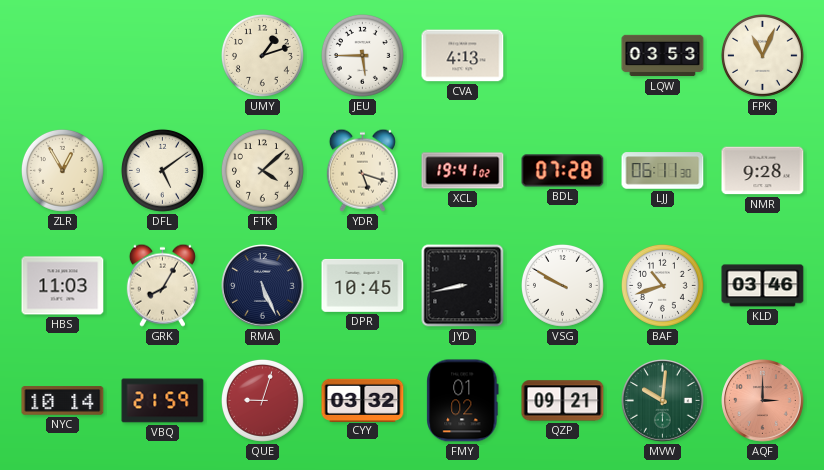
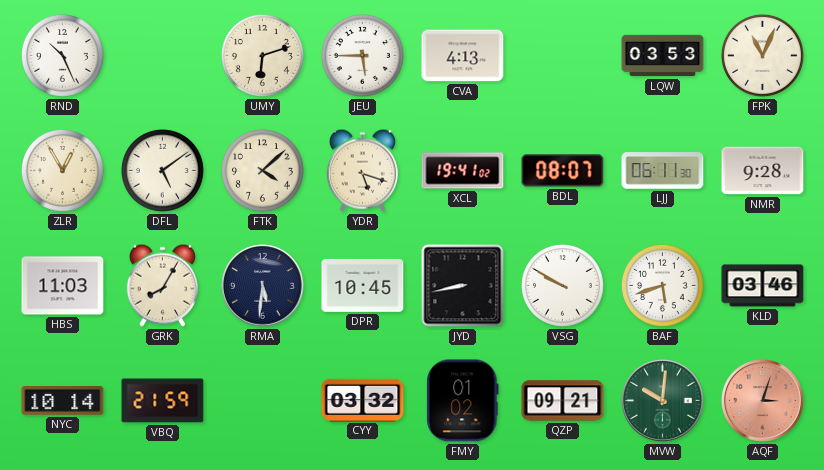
RND: none -> 10:26
UMY: 1:12 -> 6:12
BDL: 07:28 -> 08:07
RMA: 5:26 -> 5:31
BAF: 10:42 -> 5:42
QUE: 9:03 -> none
AQF: 3:00 -> 3:03
